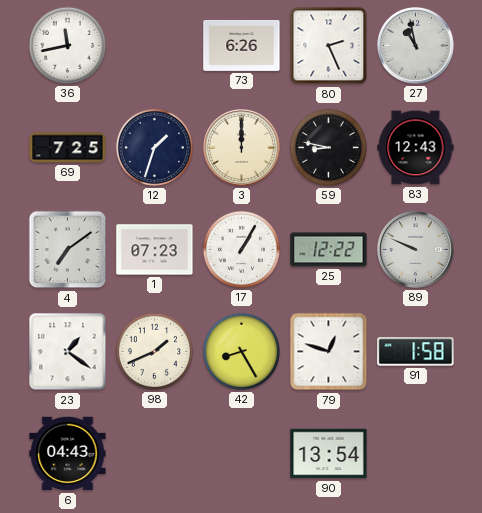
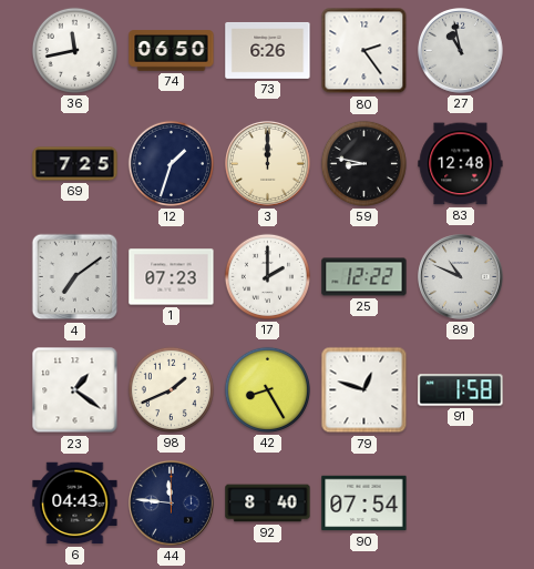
74: none -> 06:50
80: 2:26 -> 2:24
83: 12:43 -> 12:48
17: 1:05 -> 2:00
89: 9:49 -> 10:49
44: none -> 11:46
92: none -> 8:40
90: 13:54 -> 07:54
